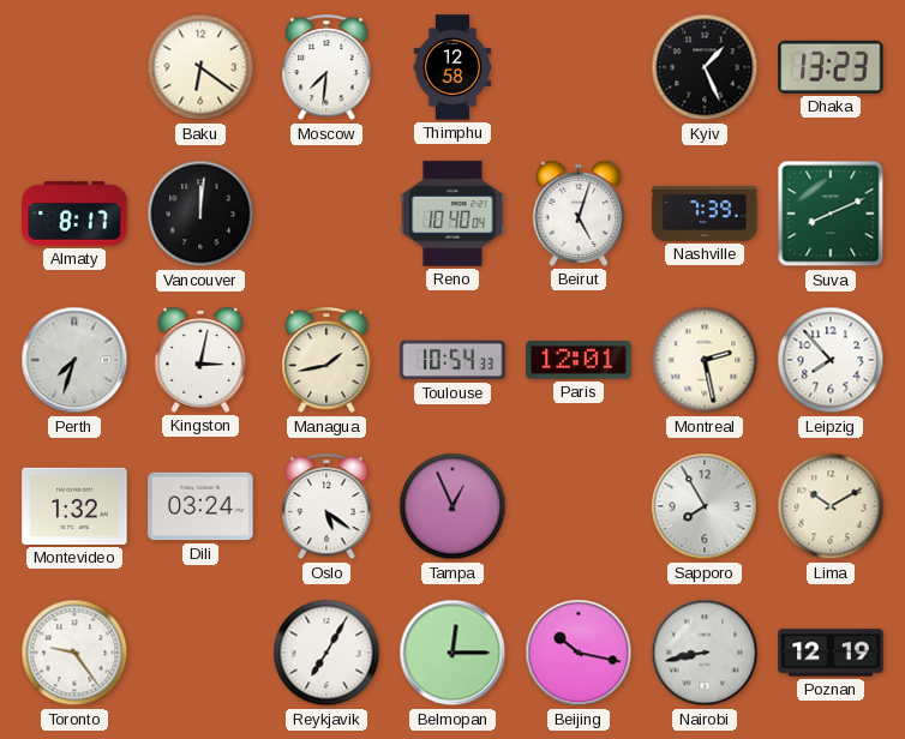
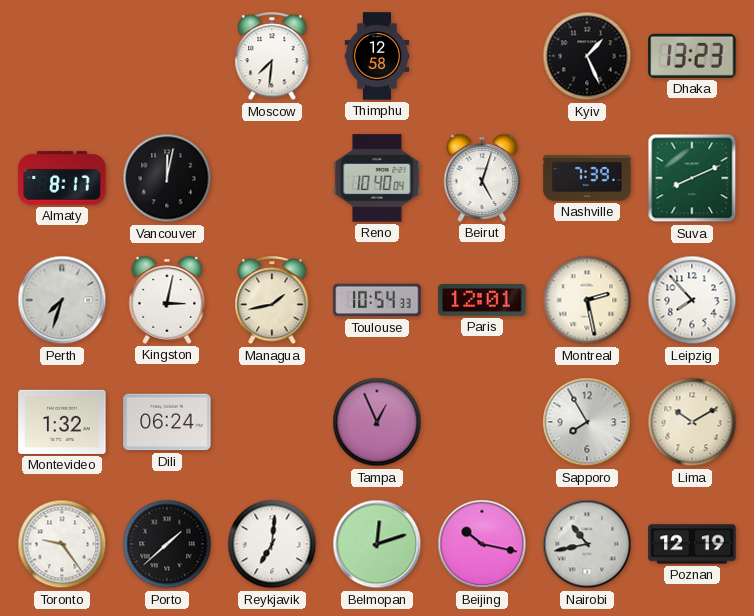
Baku: 6:21 -> none
Vancouver: 12:01 -> 12:02
Dili: 03:24 -> 06:24
Oslo: 5:21 -> none
Porto: none -> 1:38
Reykjavik: 7:05 -> 7:01
Belmopan: 12:15 -> 12:12
Nairobi: 8:43 -> 10:43
